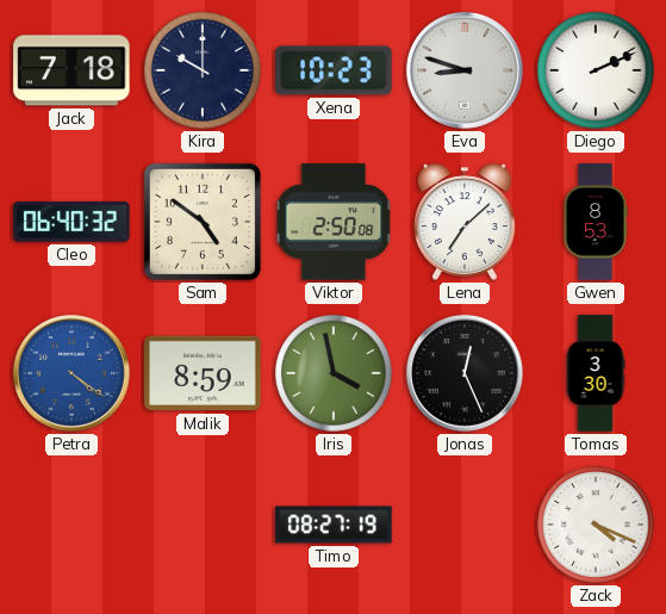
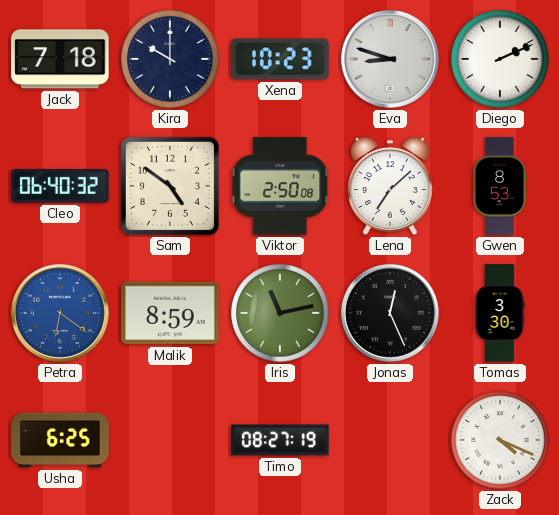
Petra: 4:21 -> 6:21
Iris: 3:58 -> 11:13
Usha: none -> 6:25
